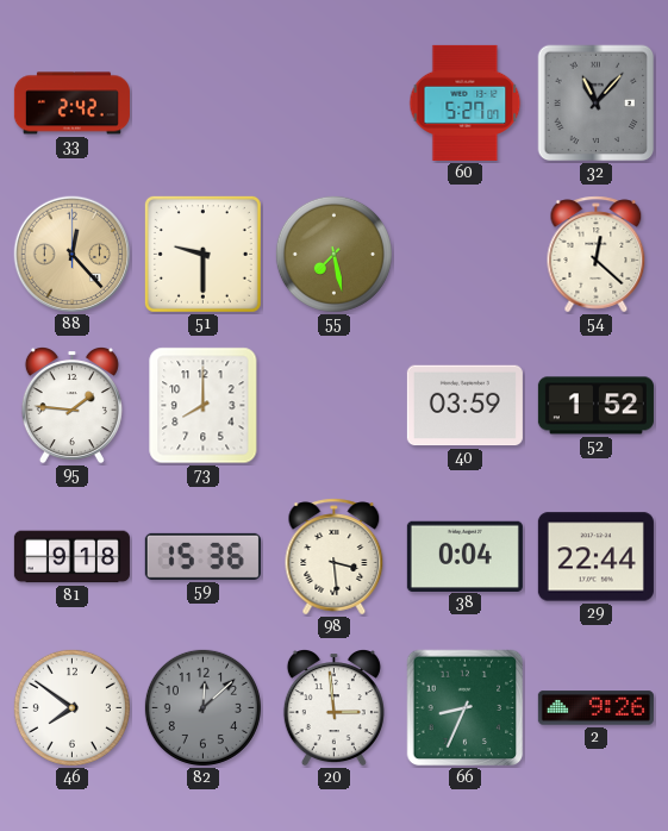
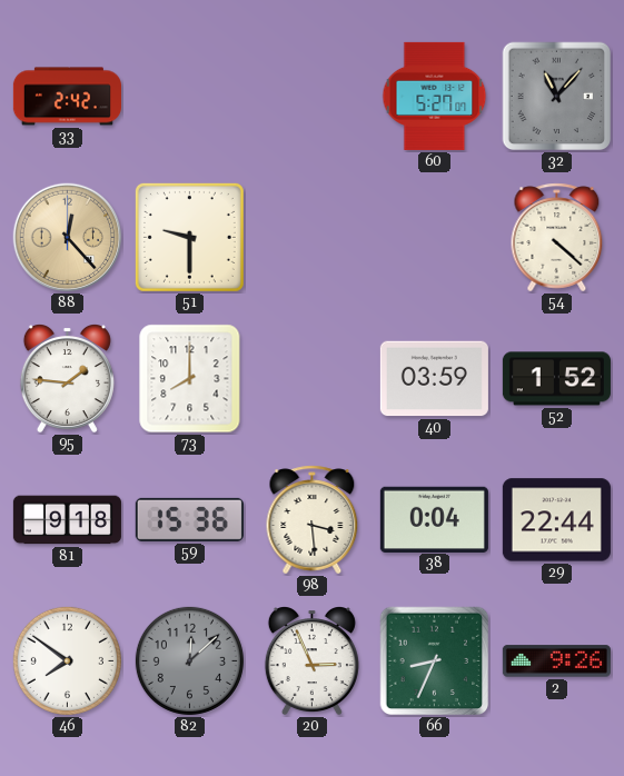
55: 7:28 -> none
54: 12:22 -> 4:22
20: 2:59 -> 2:56
